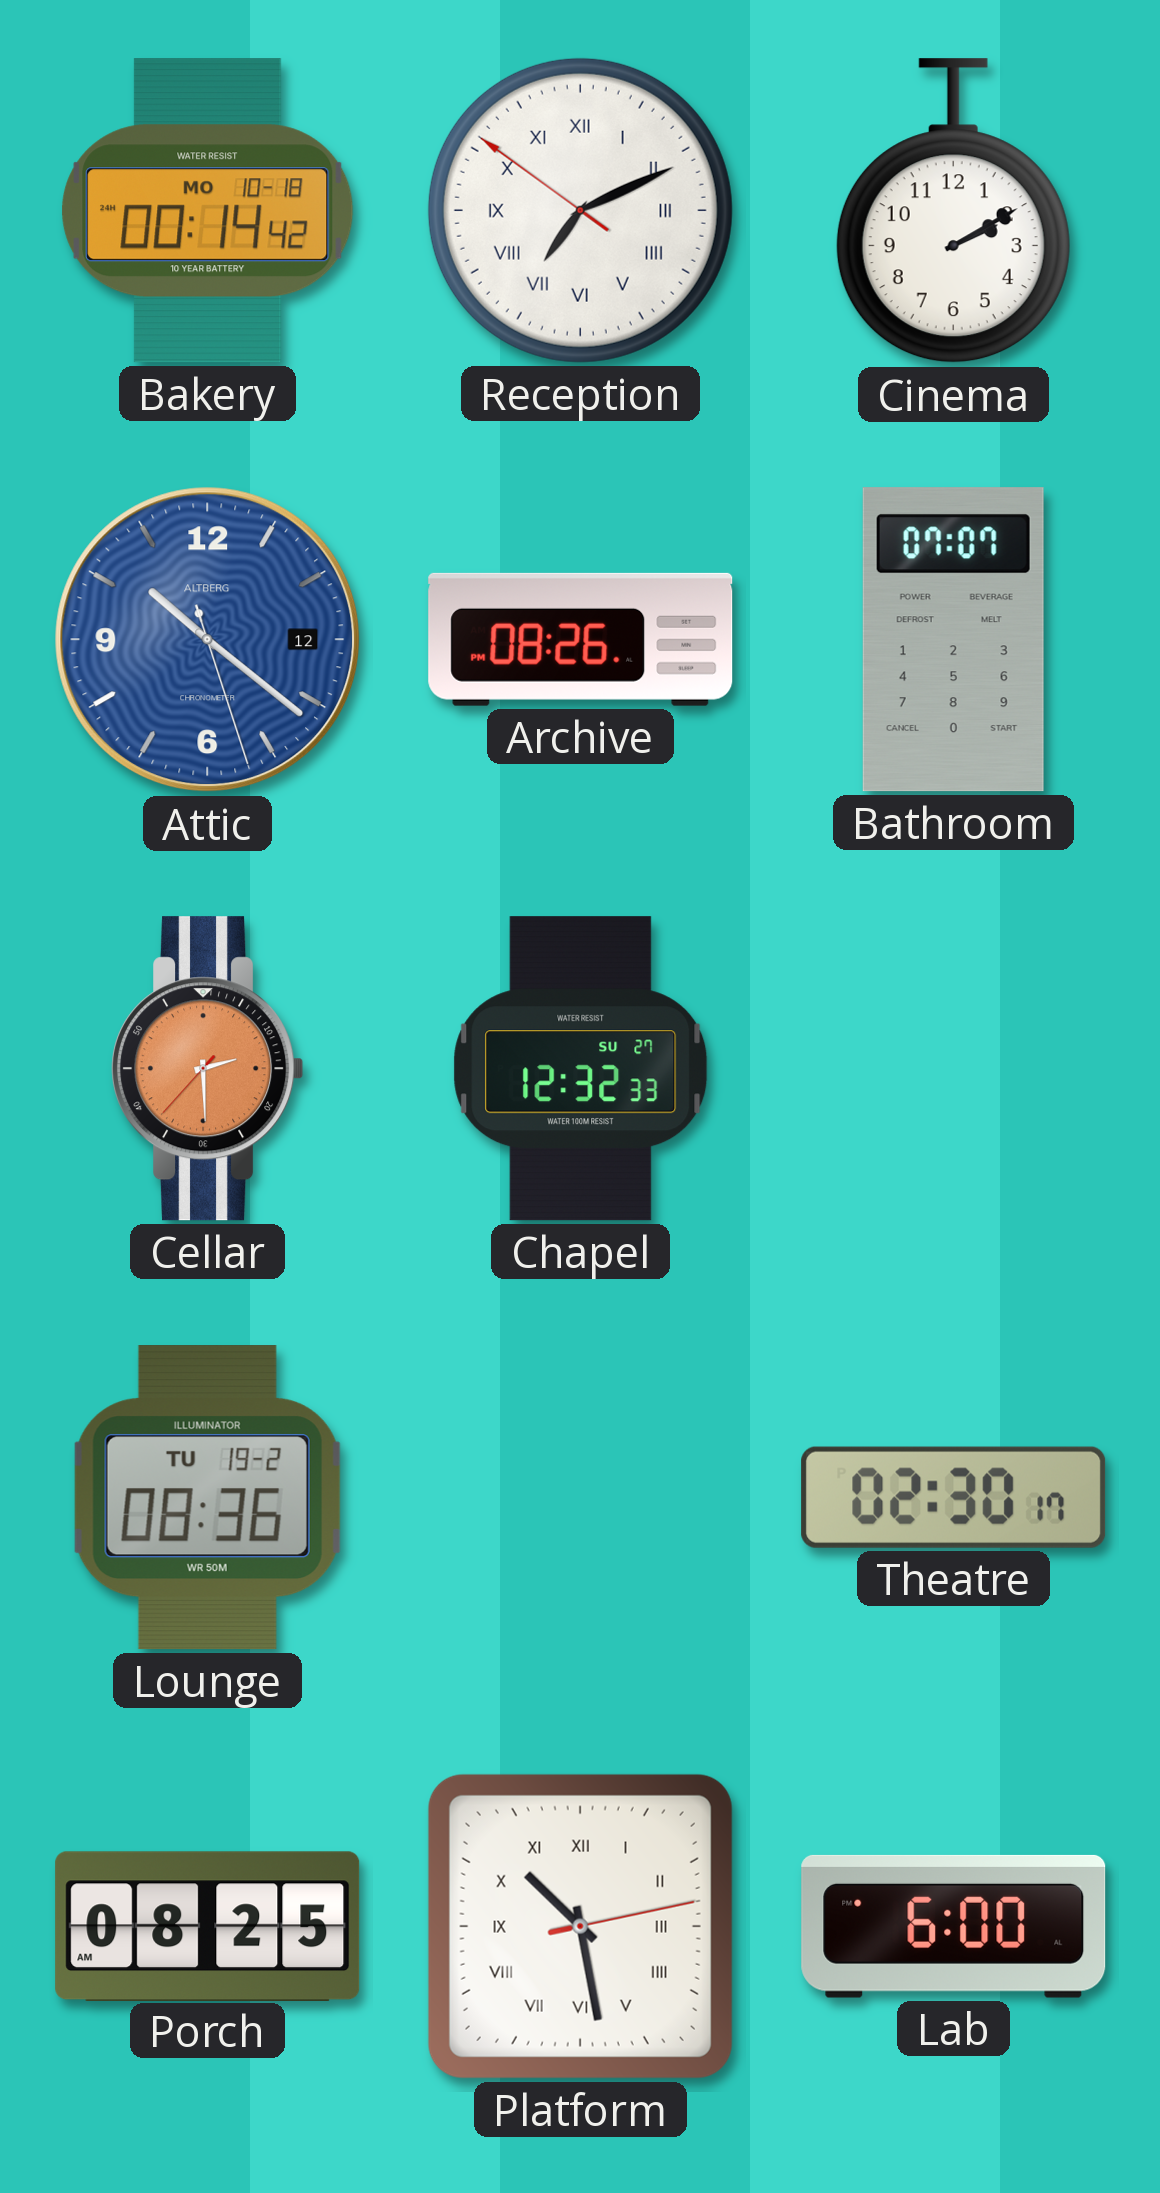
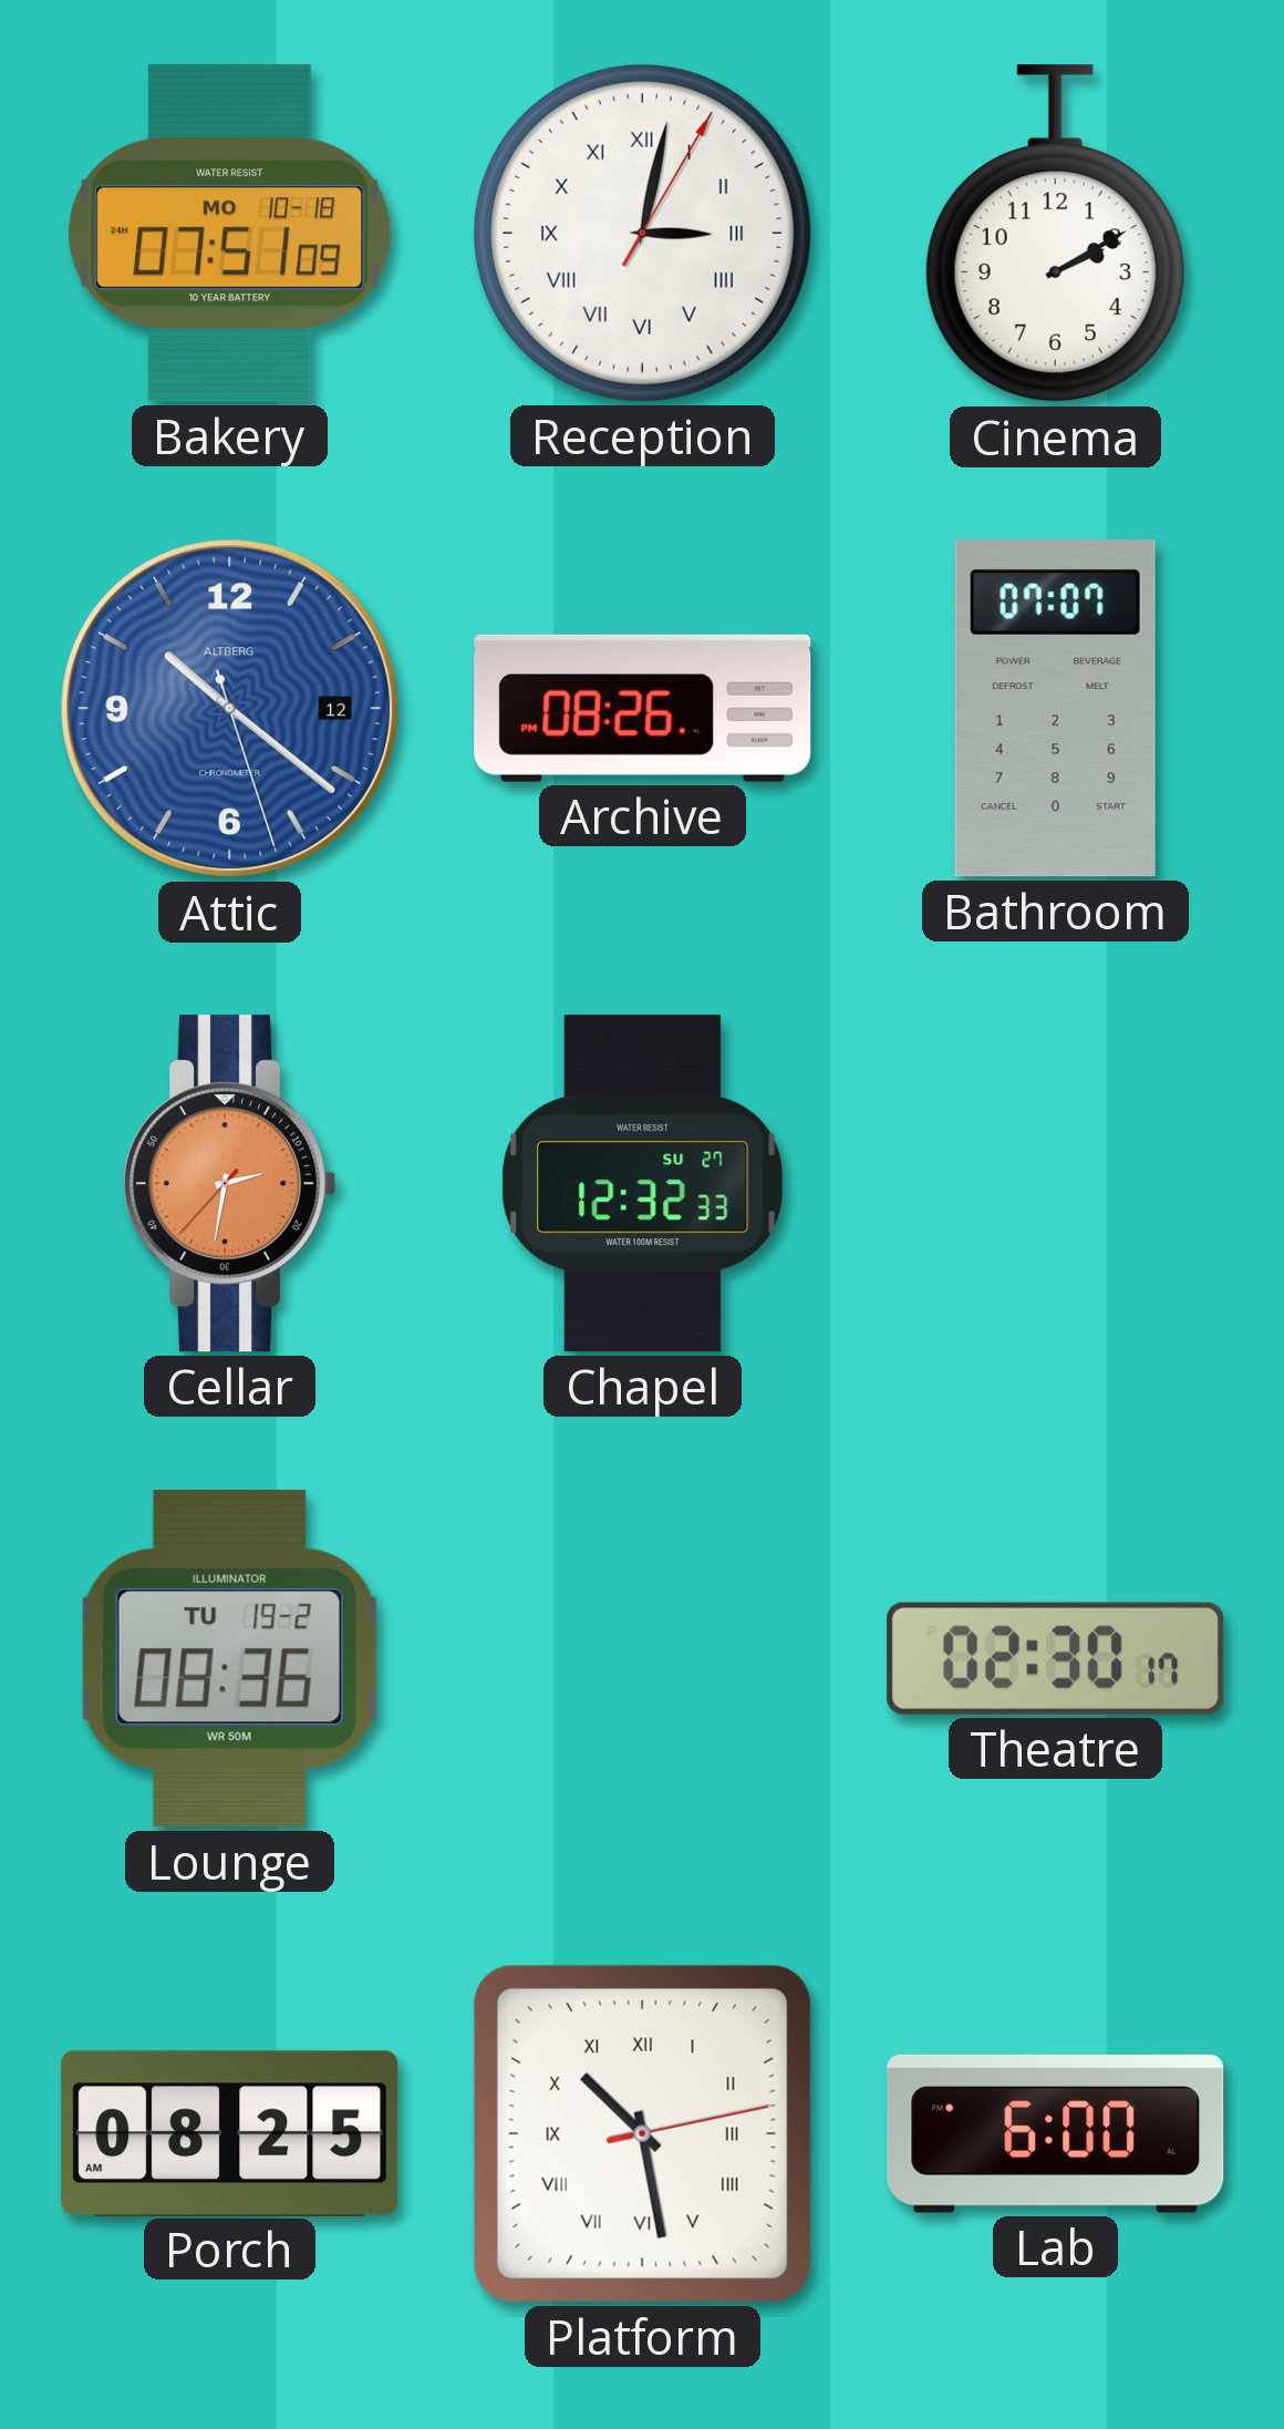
Bakery: 00:14 -> 07:51
Reception: 7:10 -> 3:02
Cellar: 2:29 -> 2:31
